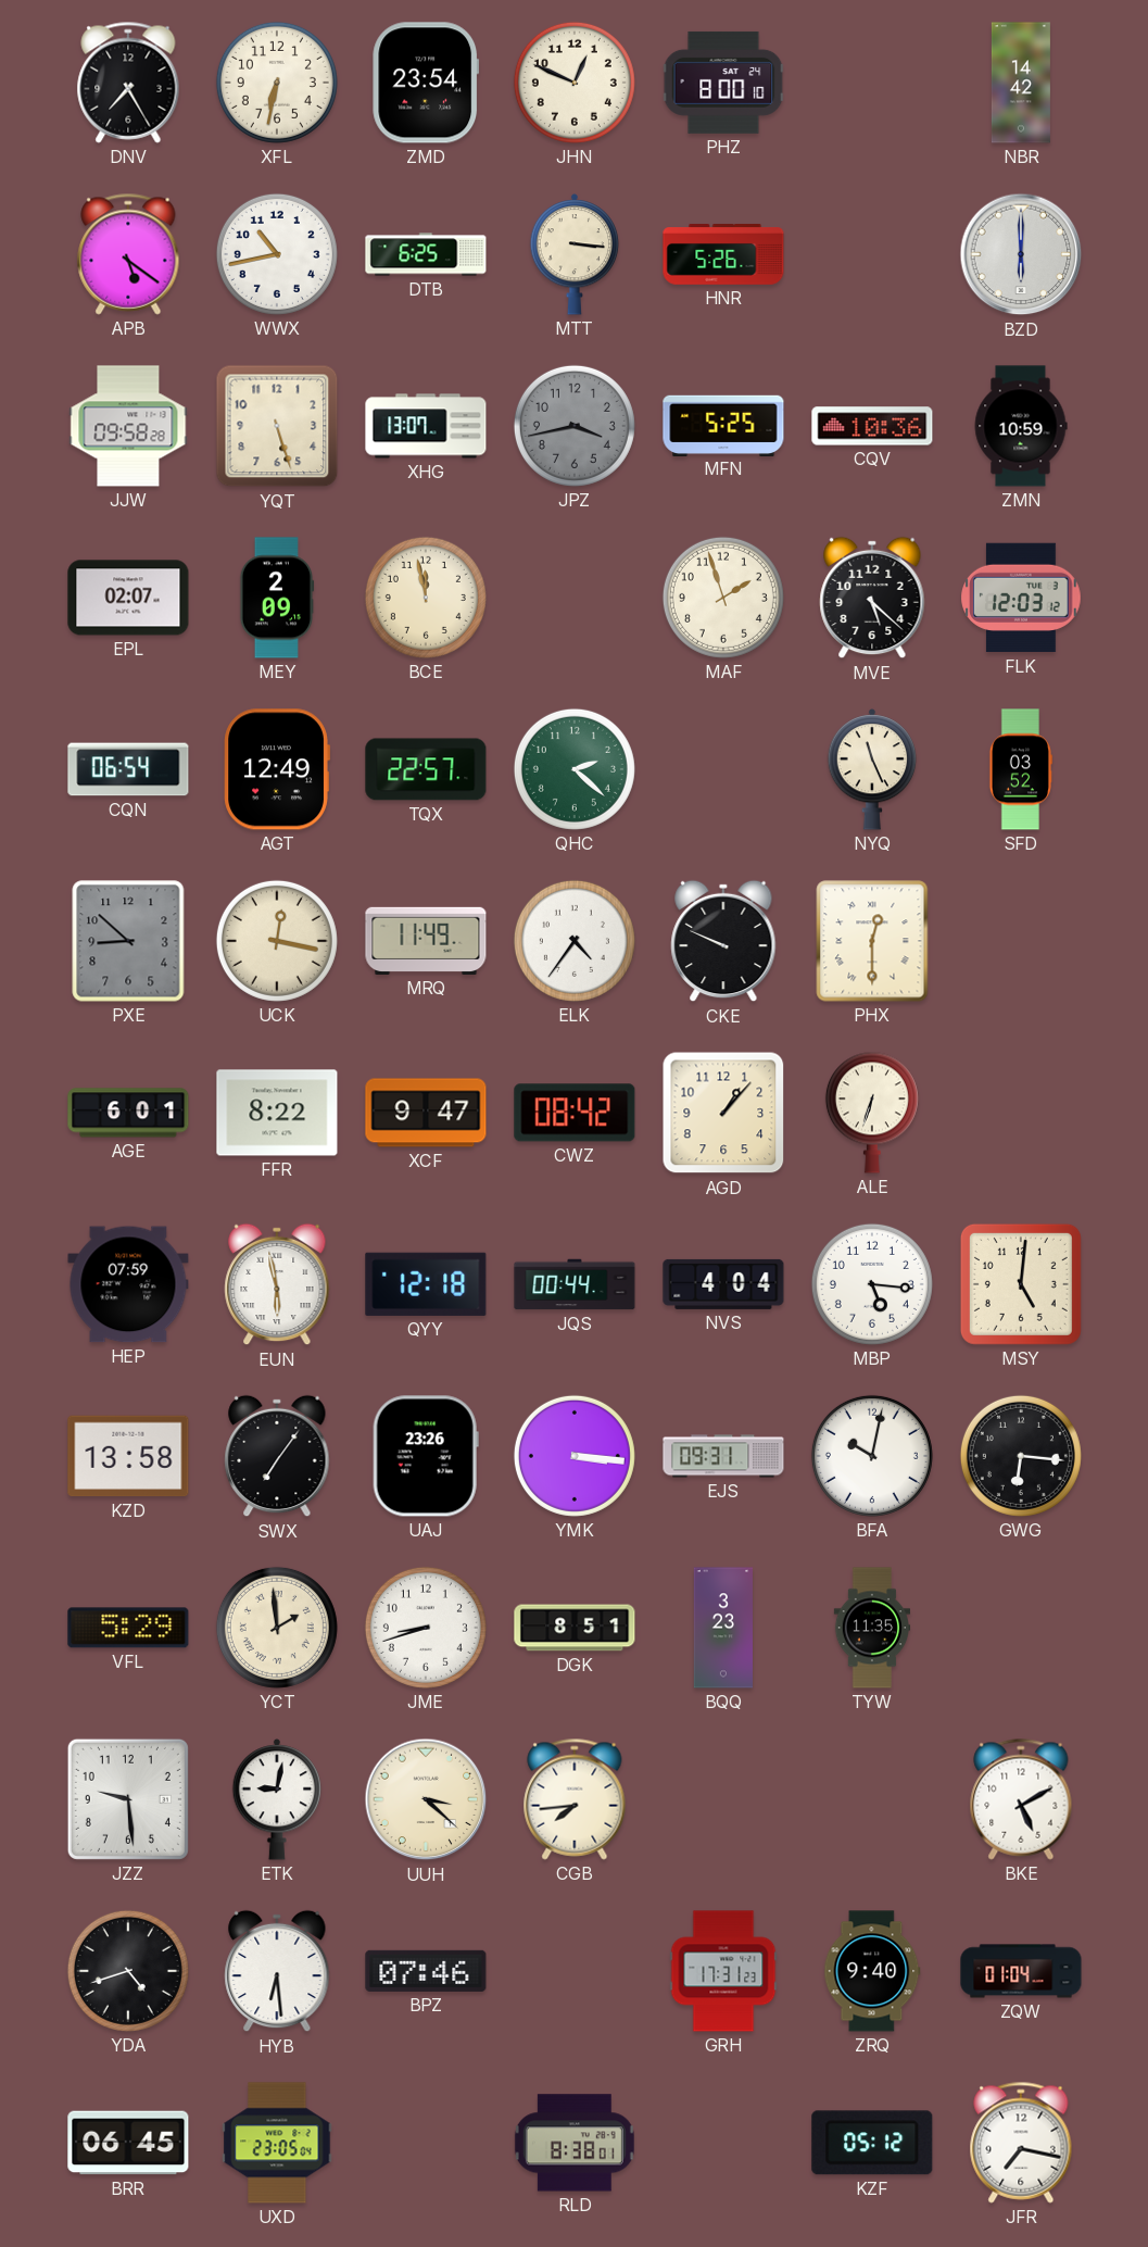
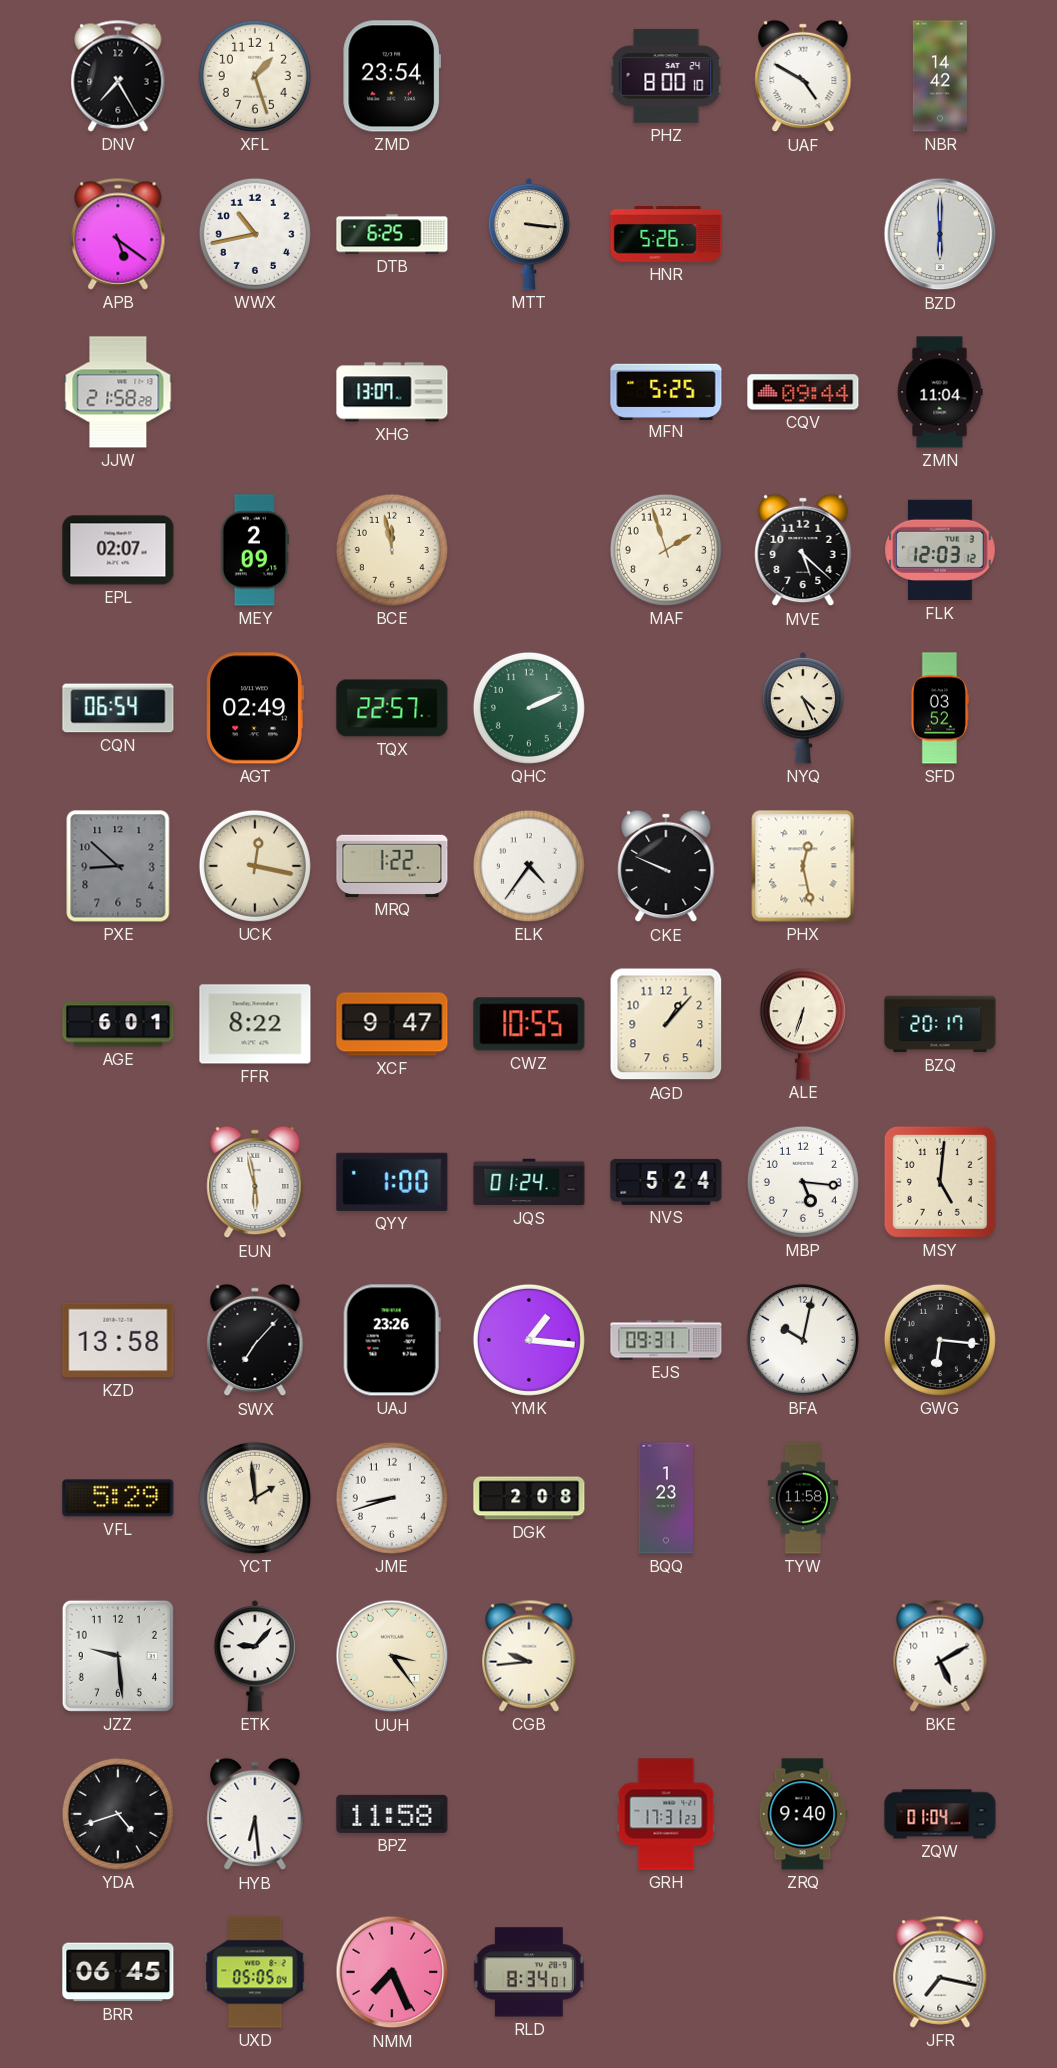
XFL: 6:32 -> 1:27
JHN: 12:49 -> none
UAF: none -> 4:50
JJW: 09:58 -> 21:58
YQT: 5:27 -> none
JPZ: 3:43 -> none
CQV: 10:36 -> 09:44
ZMN: 10:59 -> 11:04
AGT: 12:49 -> 02:49
QHC: 2:22 -> 2:11
NYQ: 11:26 -> 4:26
MRQ: 11:49 -> 1:22
PHX: 12:30 -> 12:28
CWZ: 08:42 -> 10:55
BZQ: none -> 20:17
HEP: 07:59 -> none
QYY: 12:18 -> 1:00
JQS: 00:44 -> 01:24
NVS: 4:04 -> 5:24
SWX: 7:06 -> 7:07
YMK: 3:16 -> 1:16
DGK: 8:51 -> 2:08
BQQ: 3:23 -> 1:23
TYW: 11:35 -> 11:58
ETK: 9:02 -> 9:07
UUH: 3:22 -> 3:24
CGB: 7:44 -> 9:44
BPZ: 07:46 -> 11:58
UXD: 23:05 -> 05:05
NMM: none -> 7:26
RLD: 8:38 -> 8:34
KZF: 05:12 -> none
